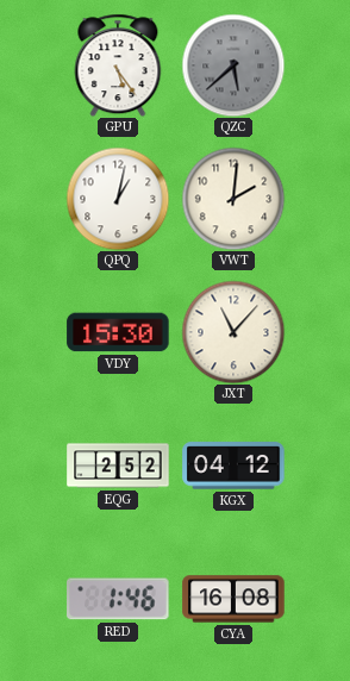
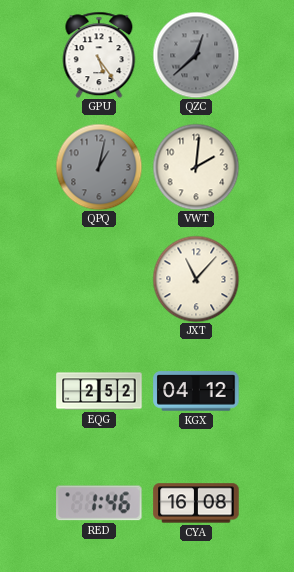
QZC: 5:38 -> 12:38
QPQ dial: white -> grey
VDY: 15:30 -> none
